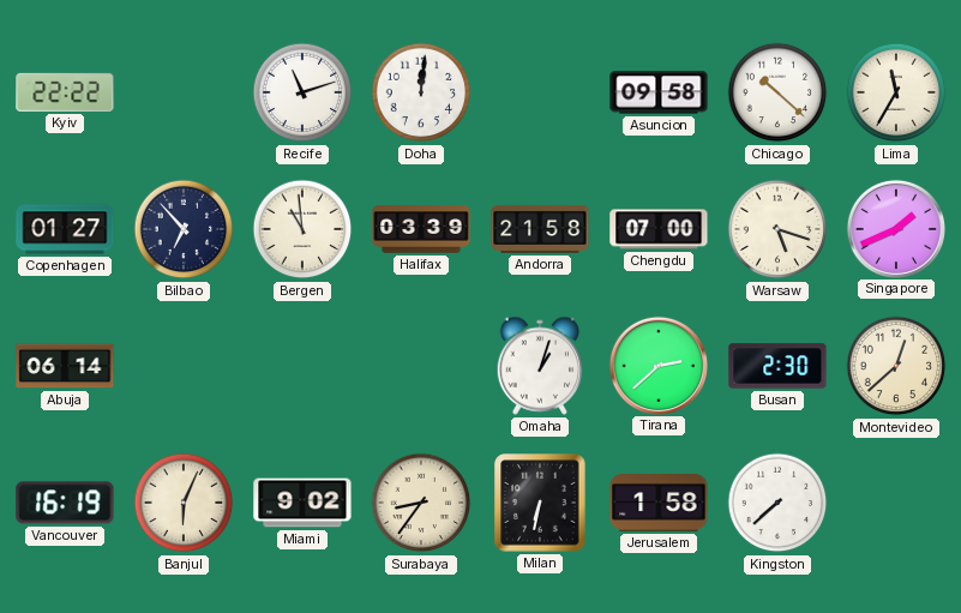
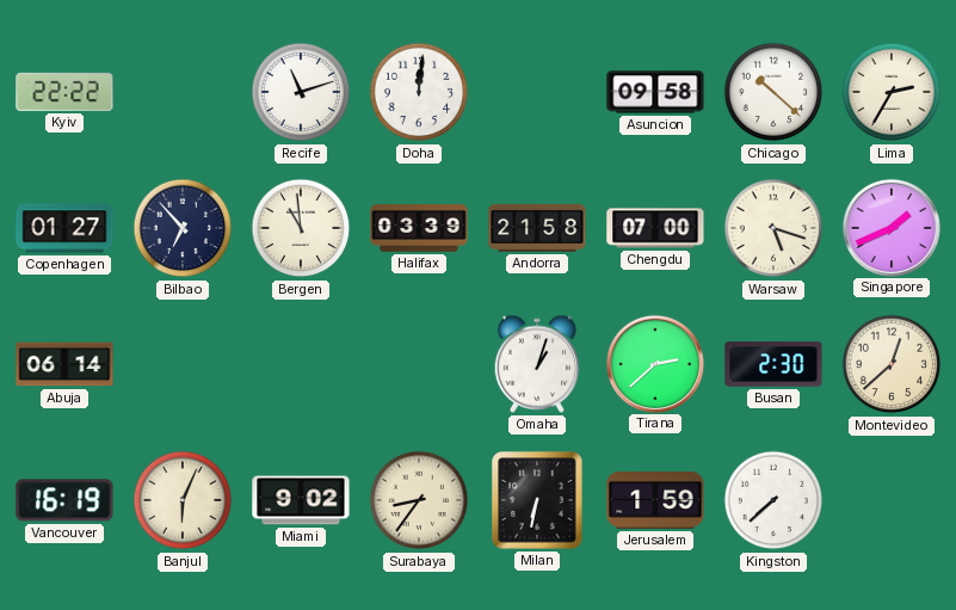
Lima: 11:35 -> 2:35
Jerusalem: 1:58 -> 1:59
